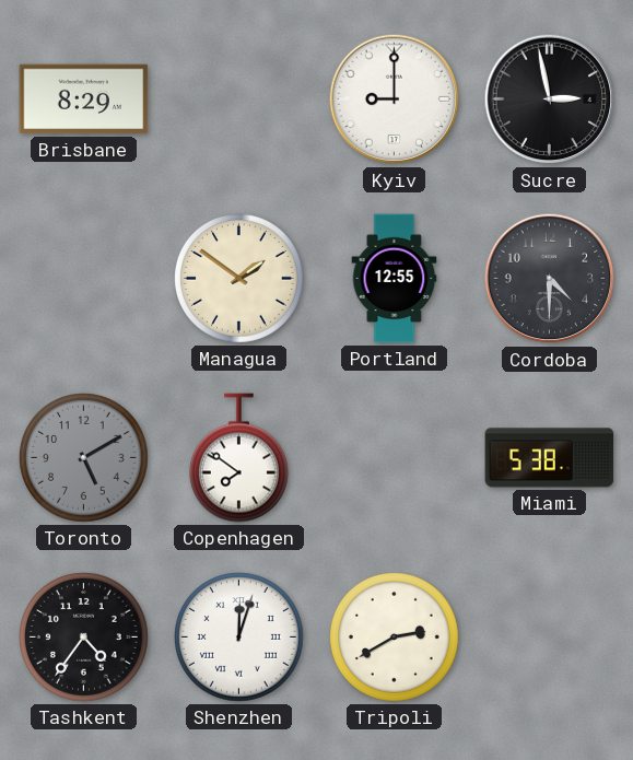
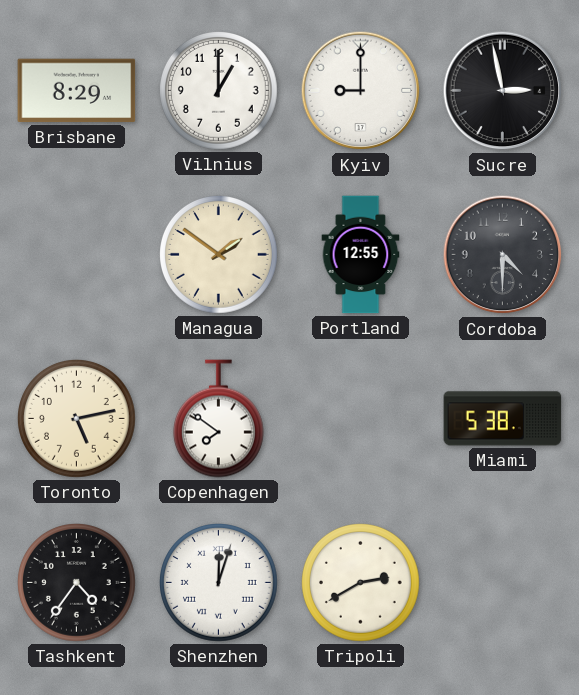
Vilnius: none -> 1:00
Toronto: 5:10 -> 5:13
Toronto dial: grey -> cream
